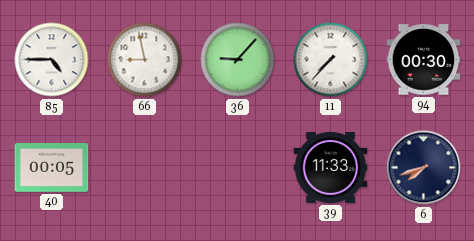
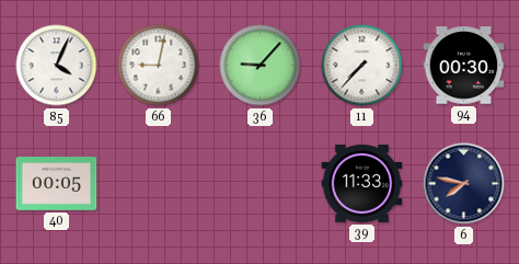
85: 4:45 -> 4:04
66: 8:58 -> 9:02
6: 7:42 -> 7:47
